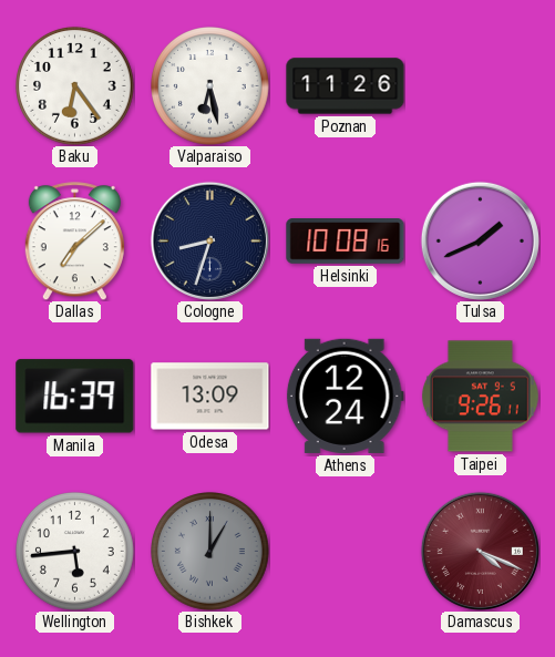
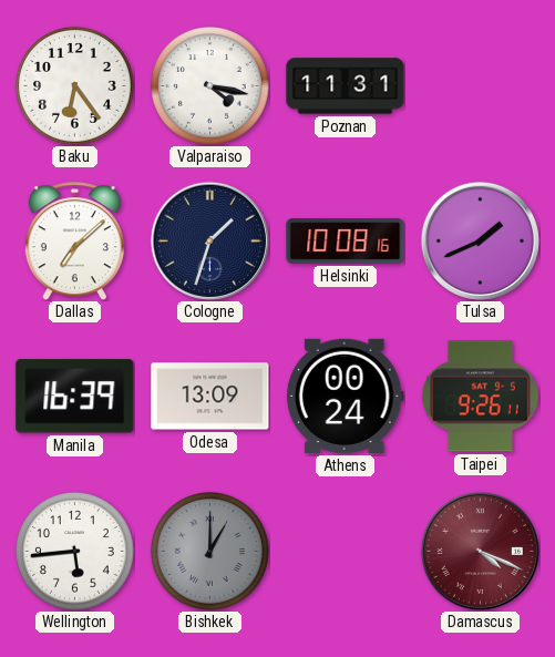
Valparaiso: 6:28 -> 4:17
Poznan: 11:26 -> 11:31
Cologne: 8:33 -> 1:33
Athens: 12:24 -> 00:24
